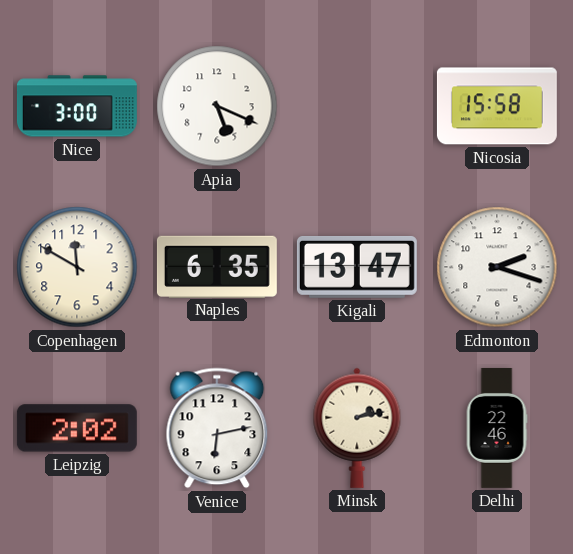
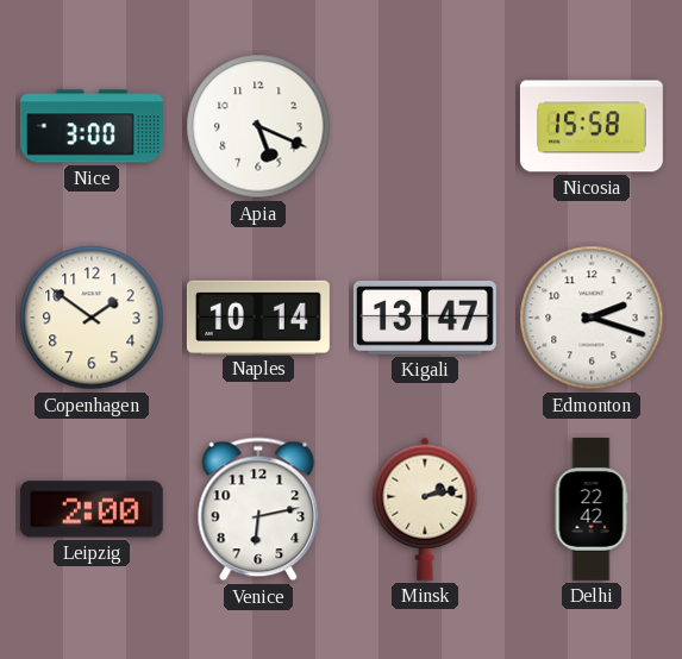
Copenhagen: 11:50 -> 1:51
Naples: 6:35 -> 10:14
Leipzig: 2:02 -> 2:00
Delhi: 22:46 -> 22:42
